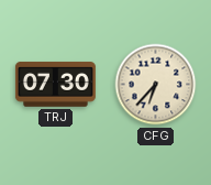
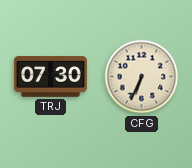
CFG: 6:37 -> 6:34
